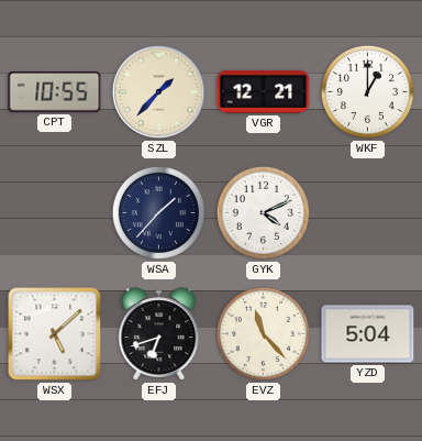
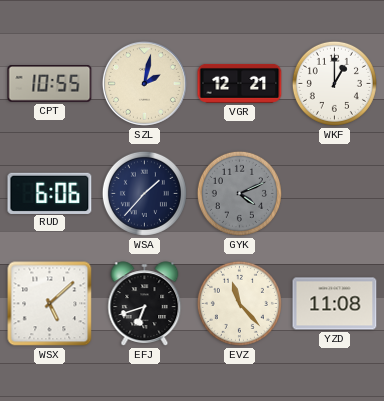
SZL: 1:37 -> 2:02
RUD: none -> 6:06
GYK dial: white -> grey
YZD: 5:04 -> 11:08
